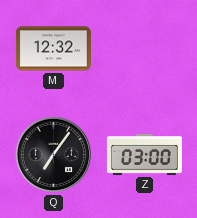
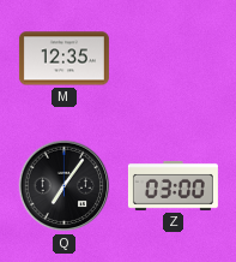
M: 12:32 -> 12:35
